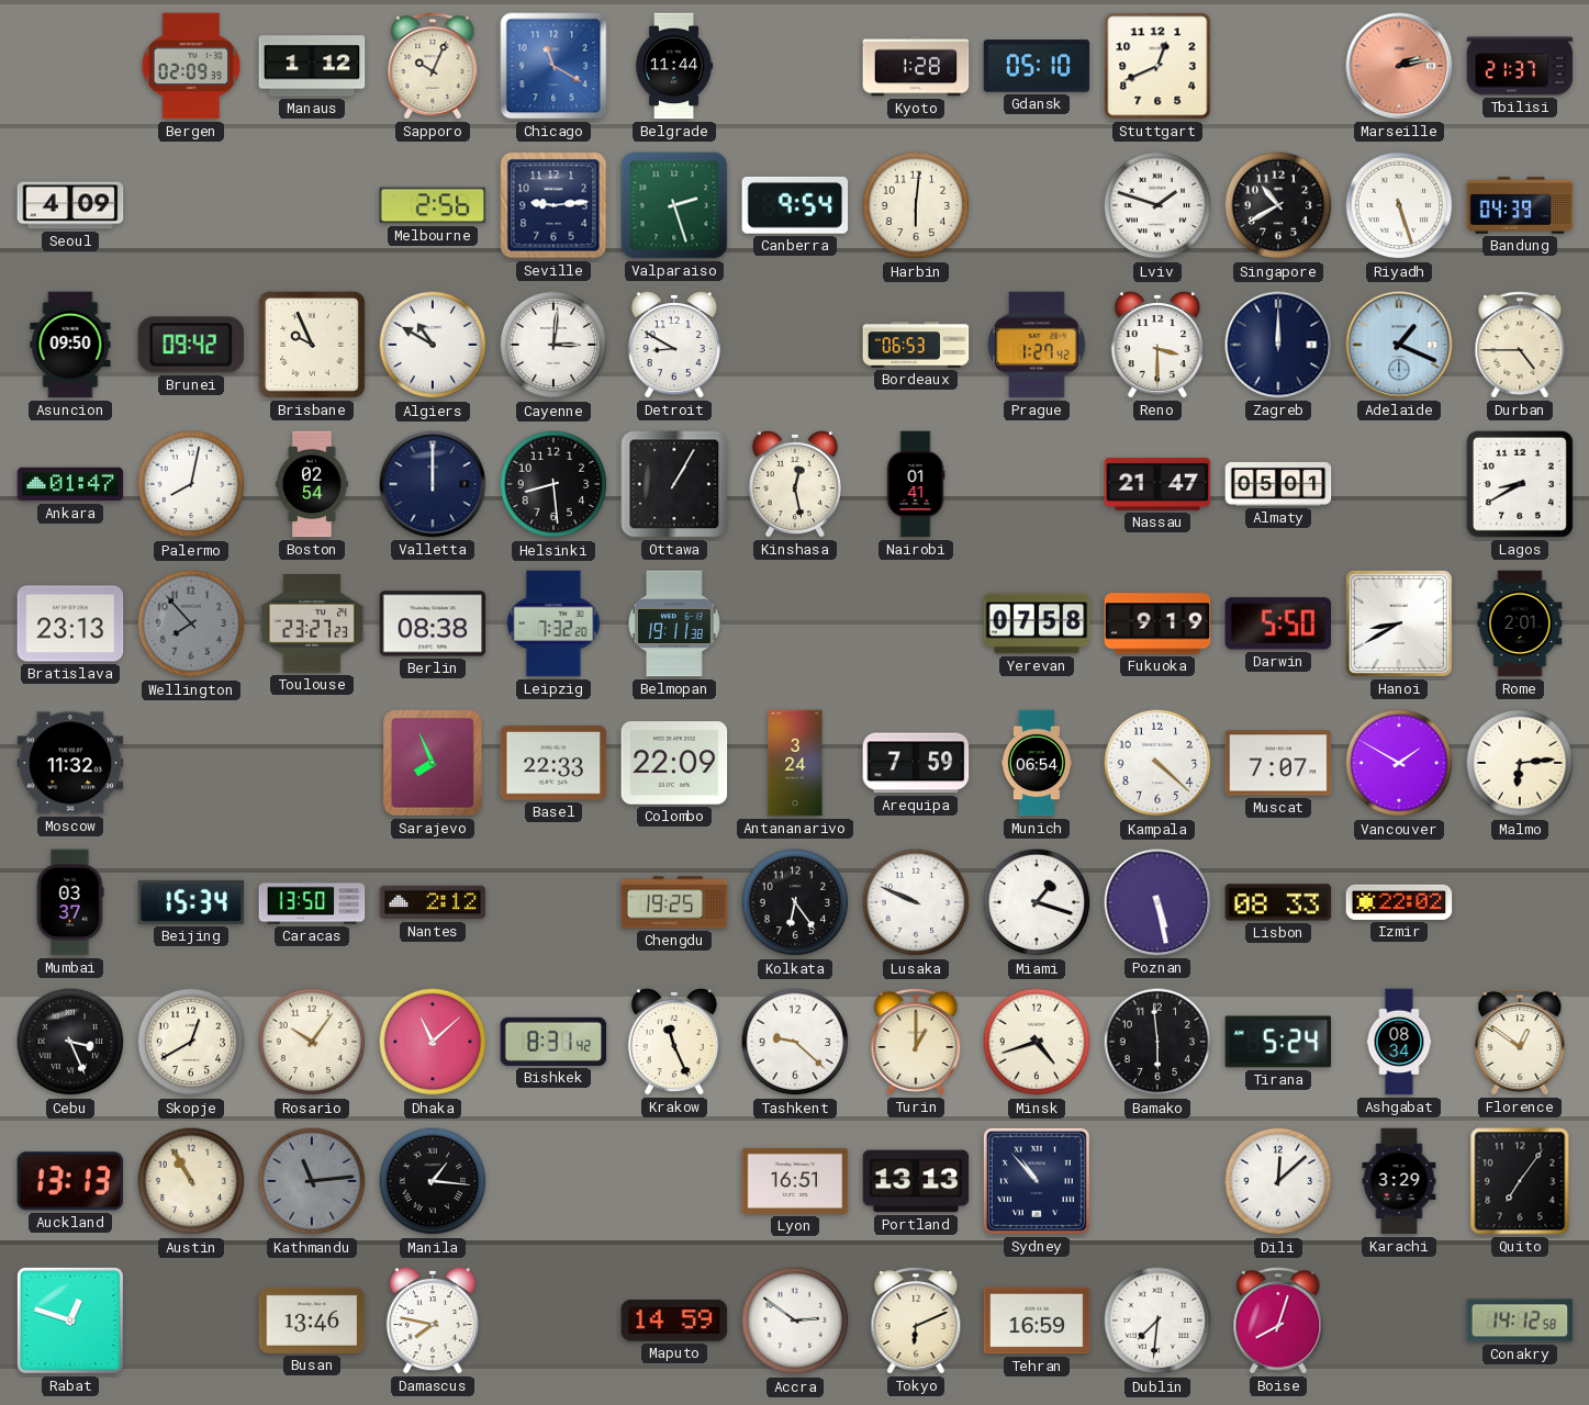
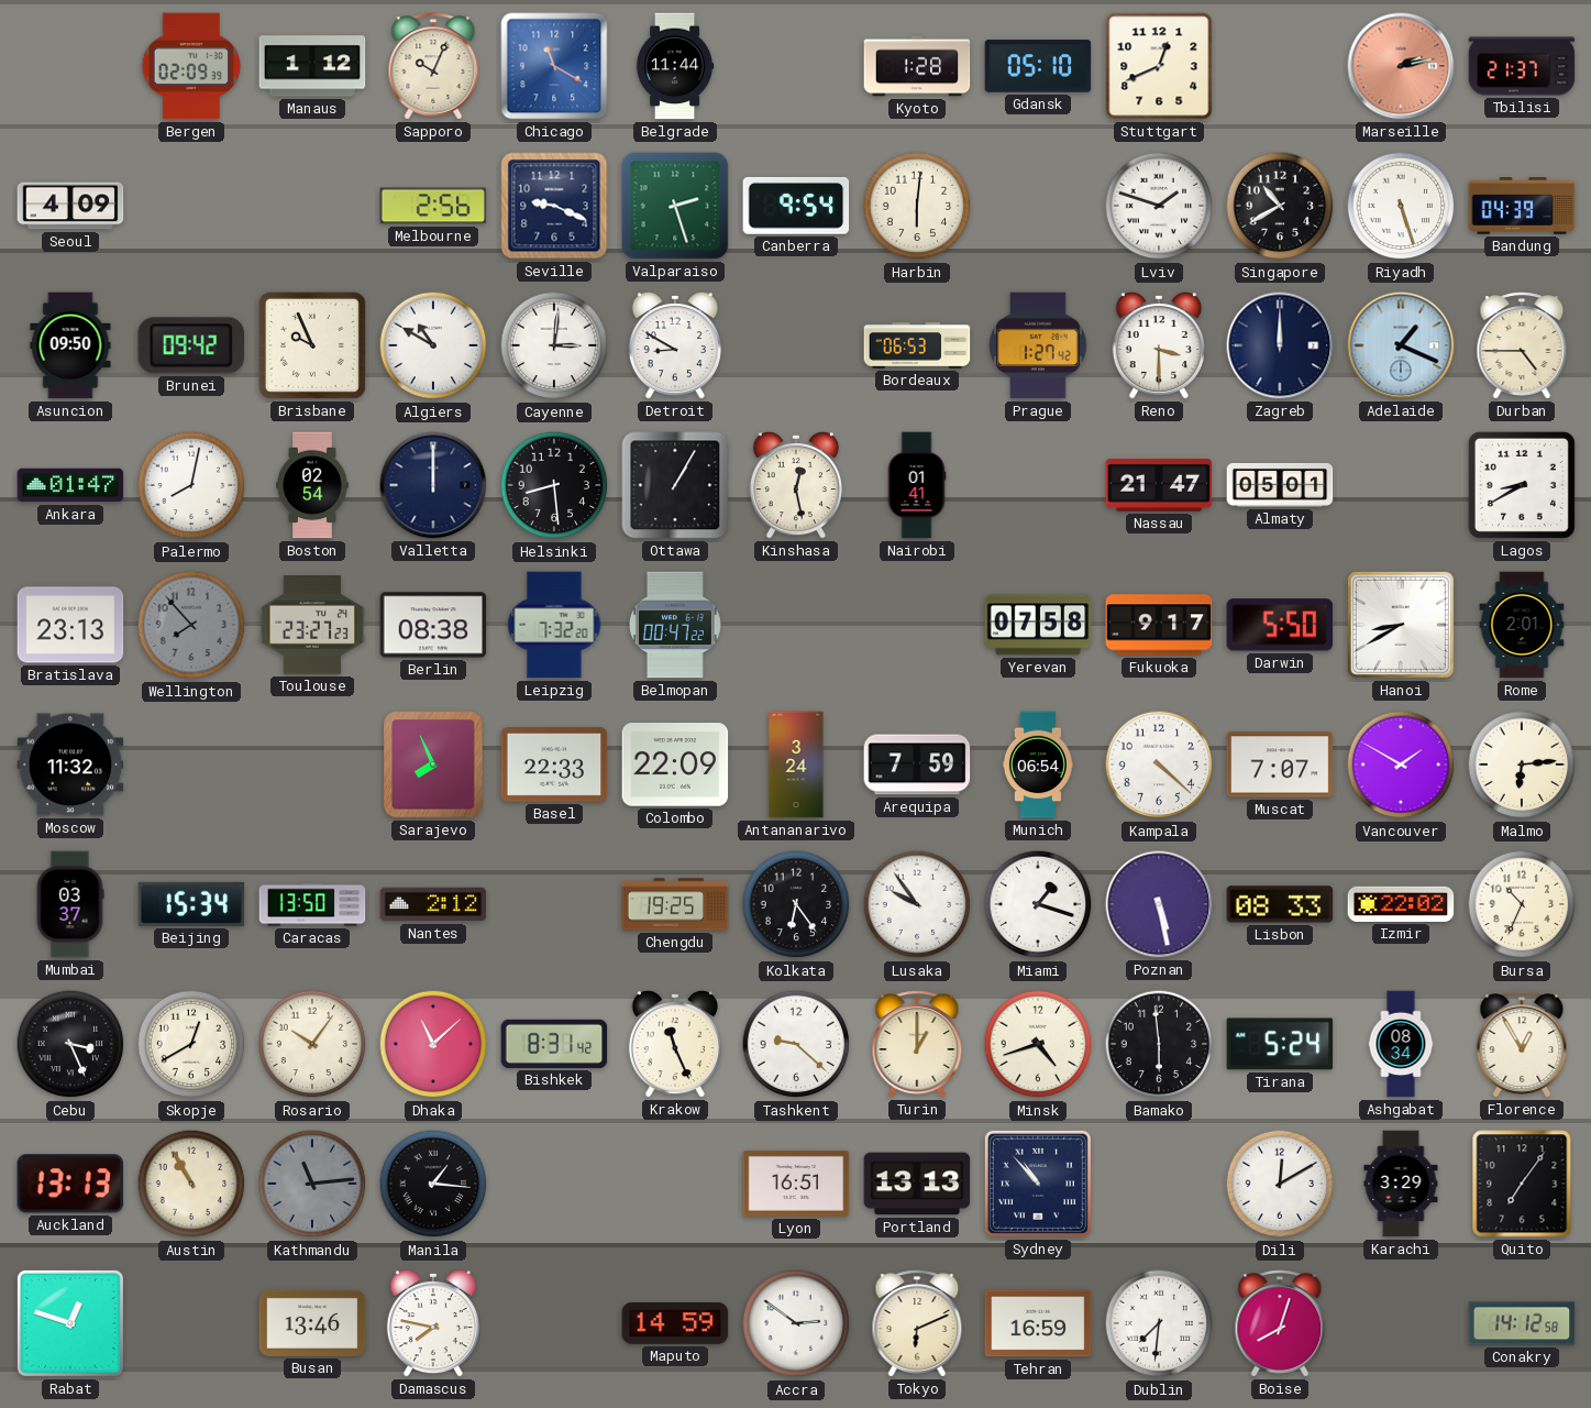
Seville: 9:14 -> 9:19
Belmopan: 19:11 -> 00:47
Fukuoka: 9:19 -> 9:17
Lusaka: 9:49 -> 9:54
Bursa: none -> 10:34
Florence: 12:51 -> 12:55
Dili: 12:08 -> 12:10
